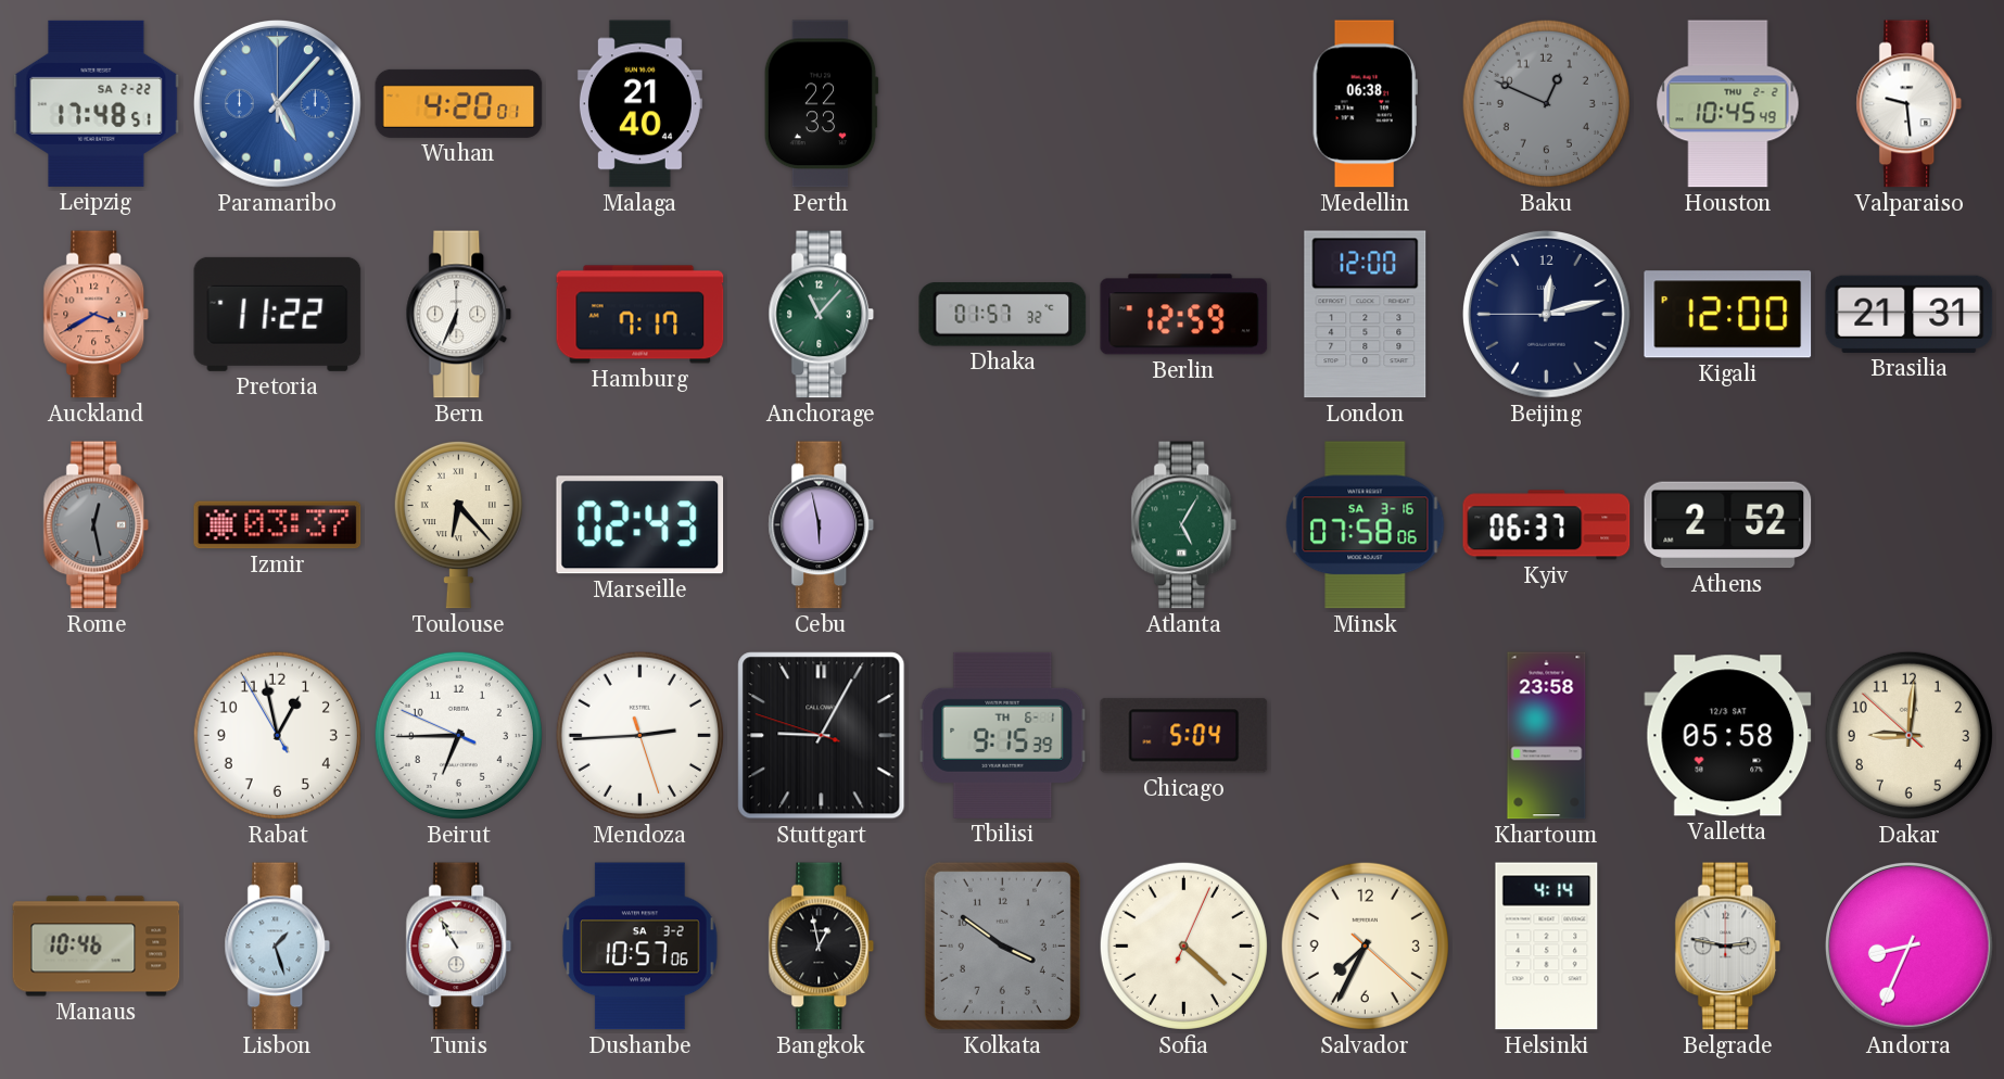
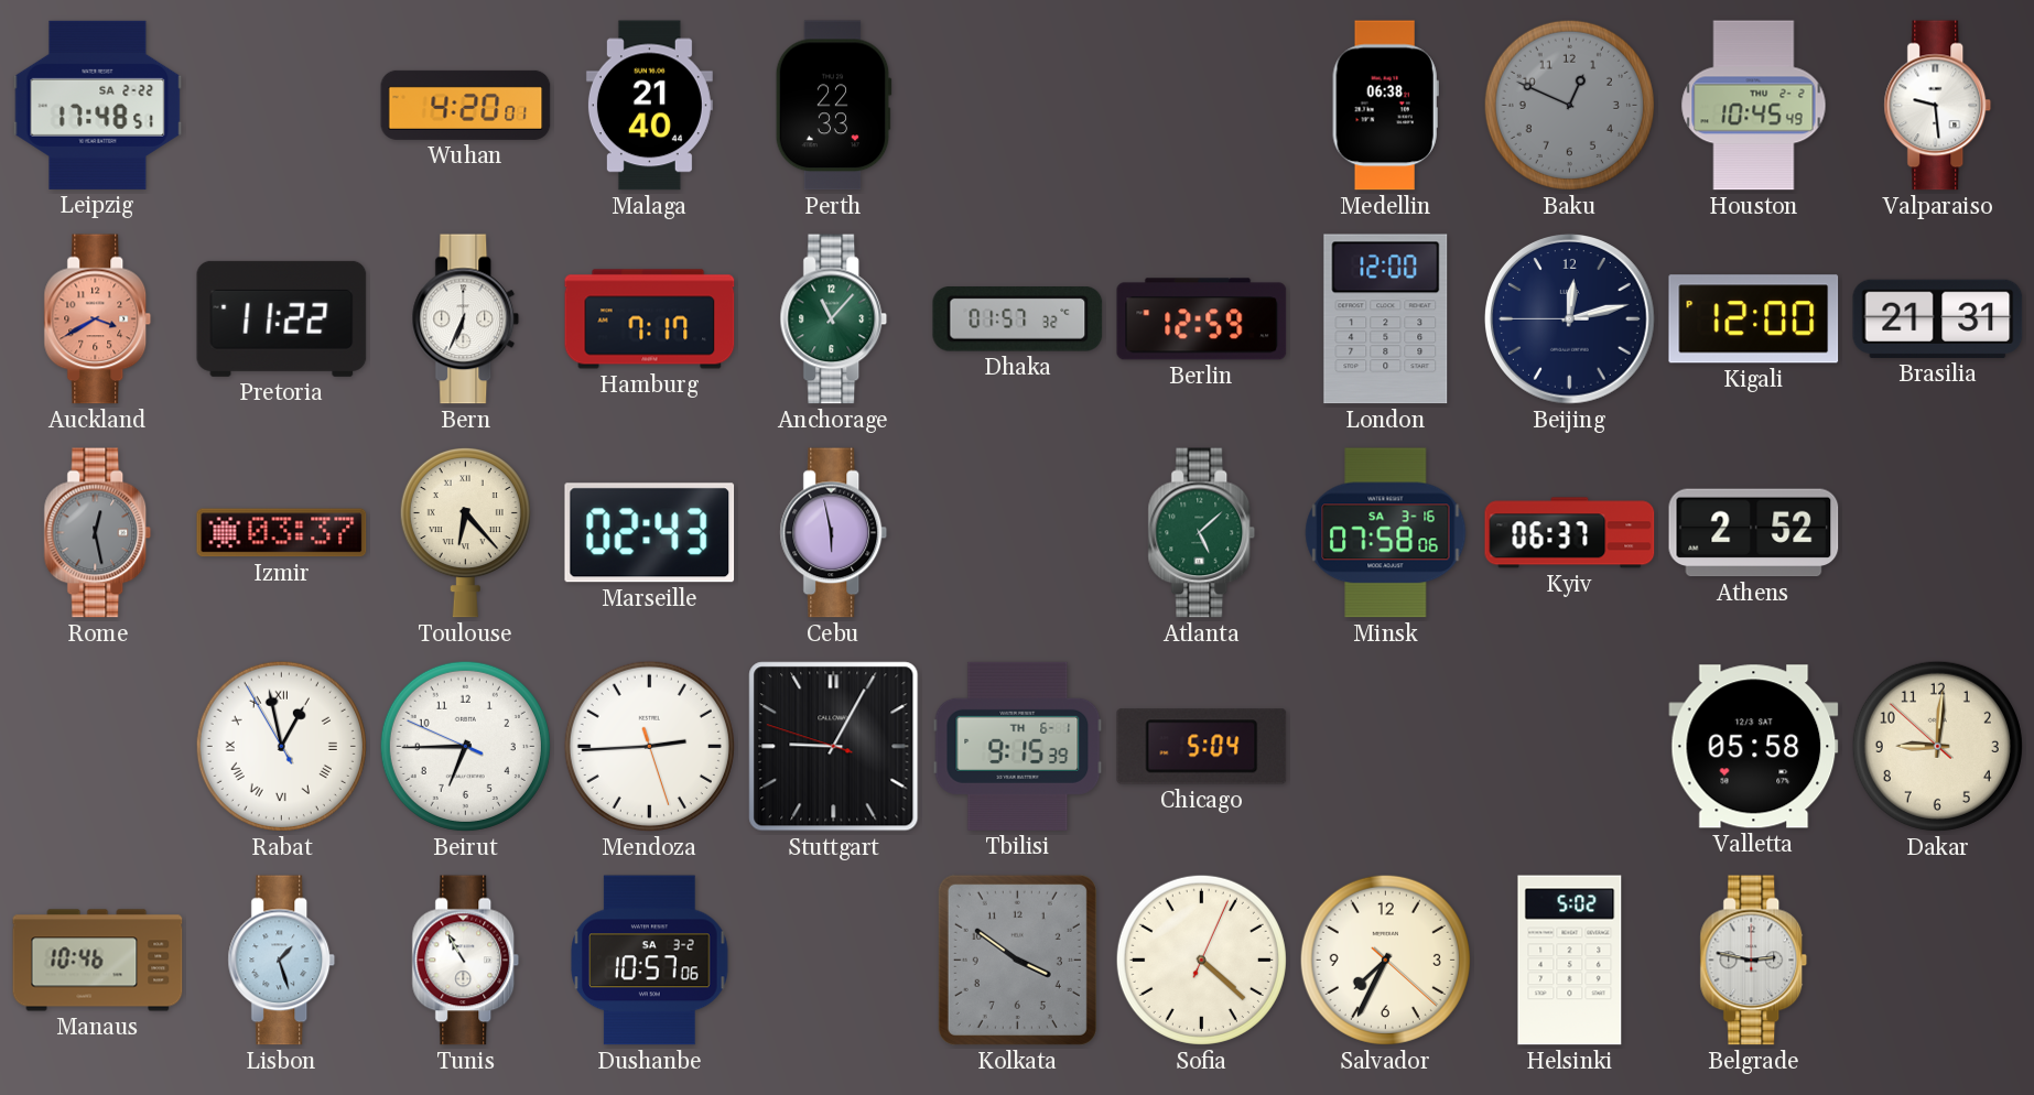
Paramaribo: 5:07 -> none
Atlanta: 5:05 -> 5:08
Rabat numerals: Arabic -> Roman
Khartoum: 23:58 -> none
Bangkok: 12:58 -> none
Helsinki: 4:14 -> 5:02
Andorra: 8:34 -> none
